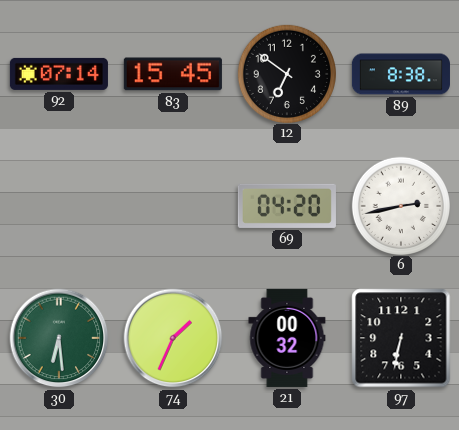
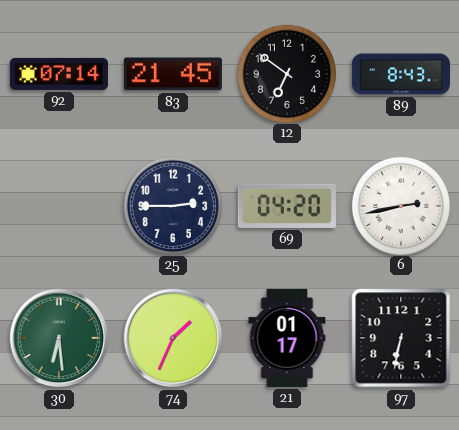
83: 15:45 -> 21:45
89: 8:38 -> 8:43
25: none -> 2:45
21: 00:32 -> 01:17
